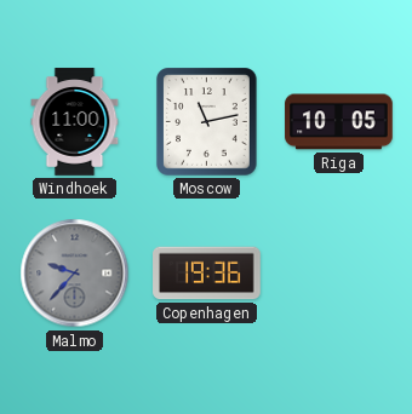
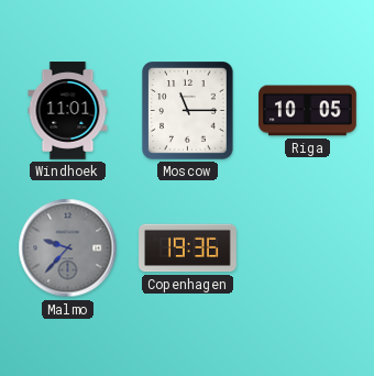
Windhoek: 11:00 -> 11:01
Moscow: 11:13 -> 11:15
